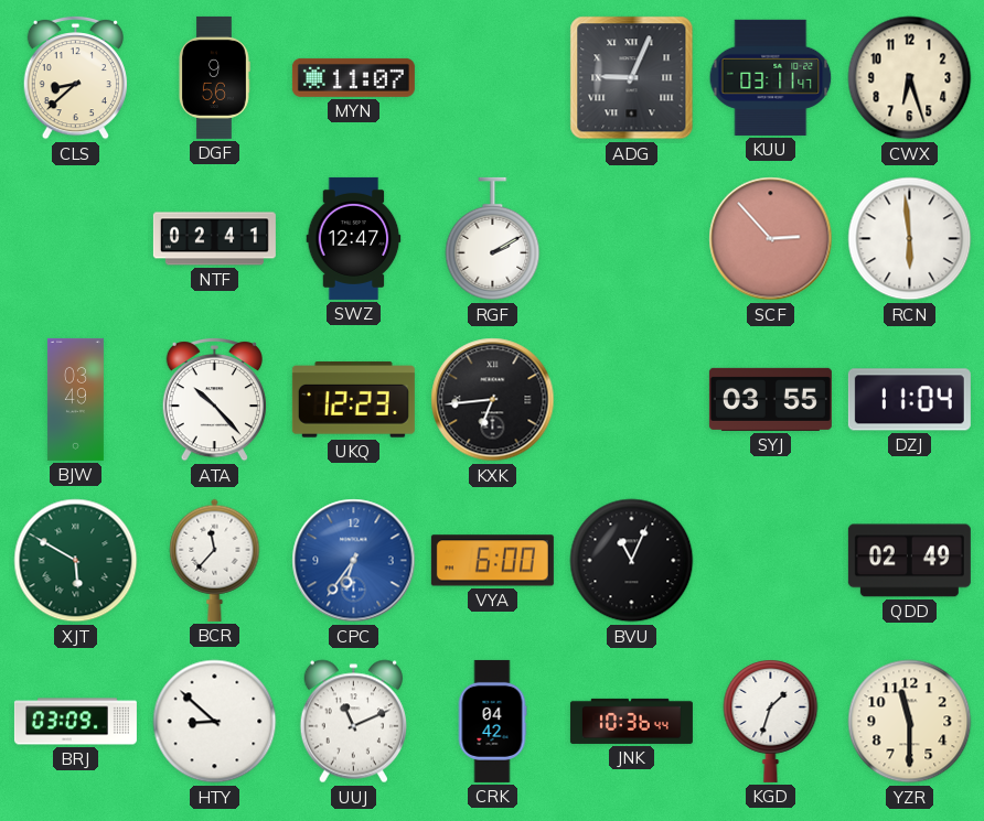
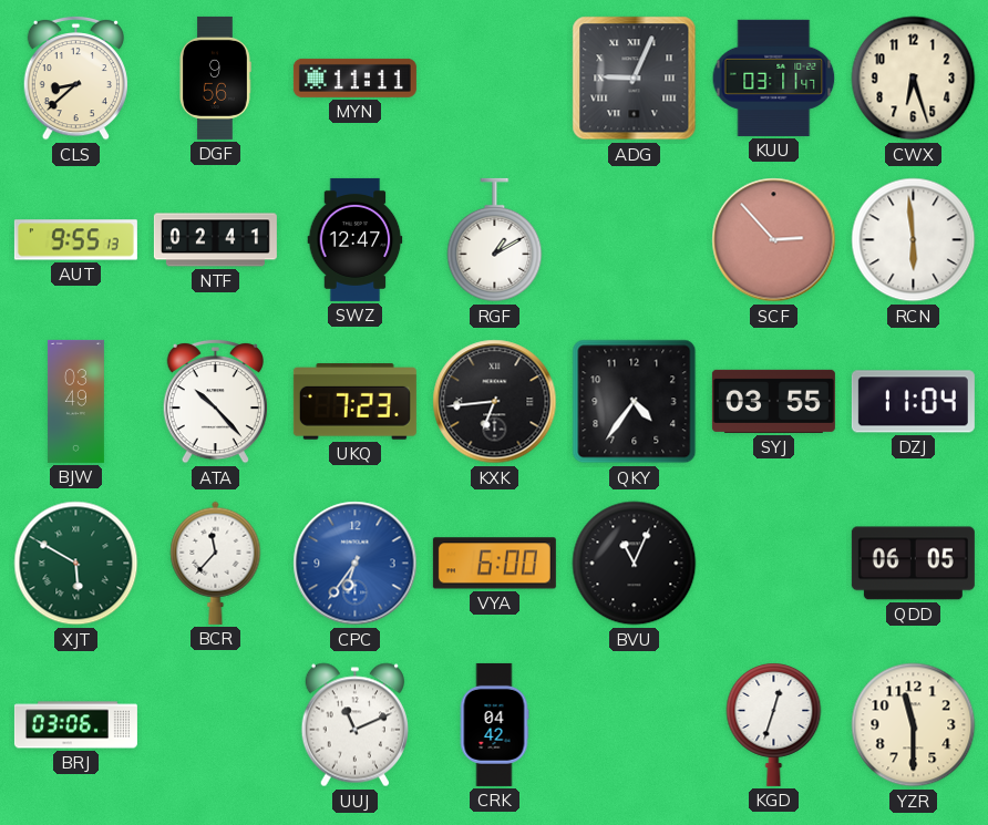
MYN: 11:07 -> 11:11
AUT: none -> 9:55
RGF: 2:10 -> 1:10
UKQ: 12:23 -> 7:23
QKY: none -> 4:36
QDD: 02:49 -> 06:05
BRJ: 03:09 -> 03:06
HTY: 8:52 -> none
JNK: 10:36 -> none
KGD: 1:33 -> 12:33
